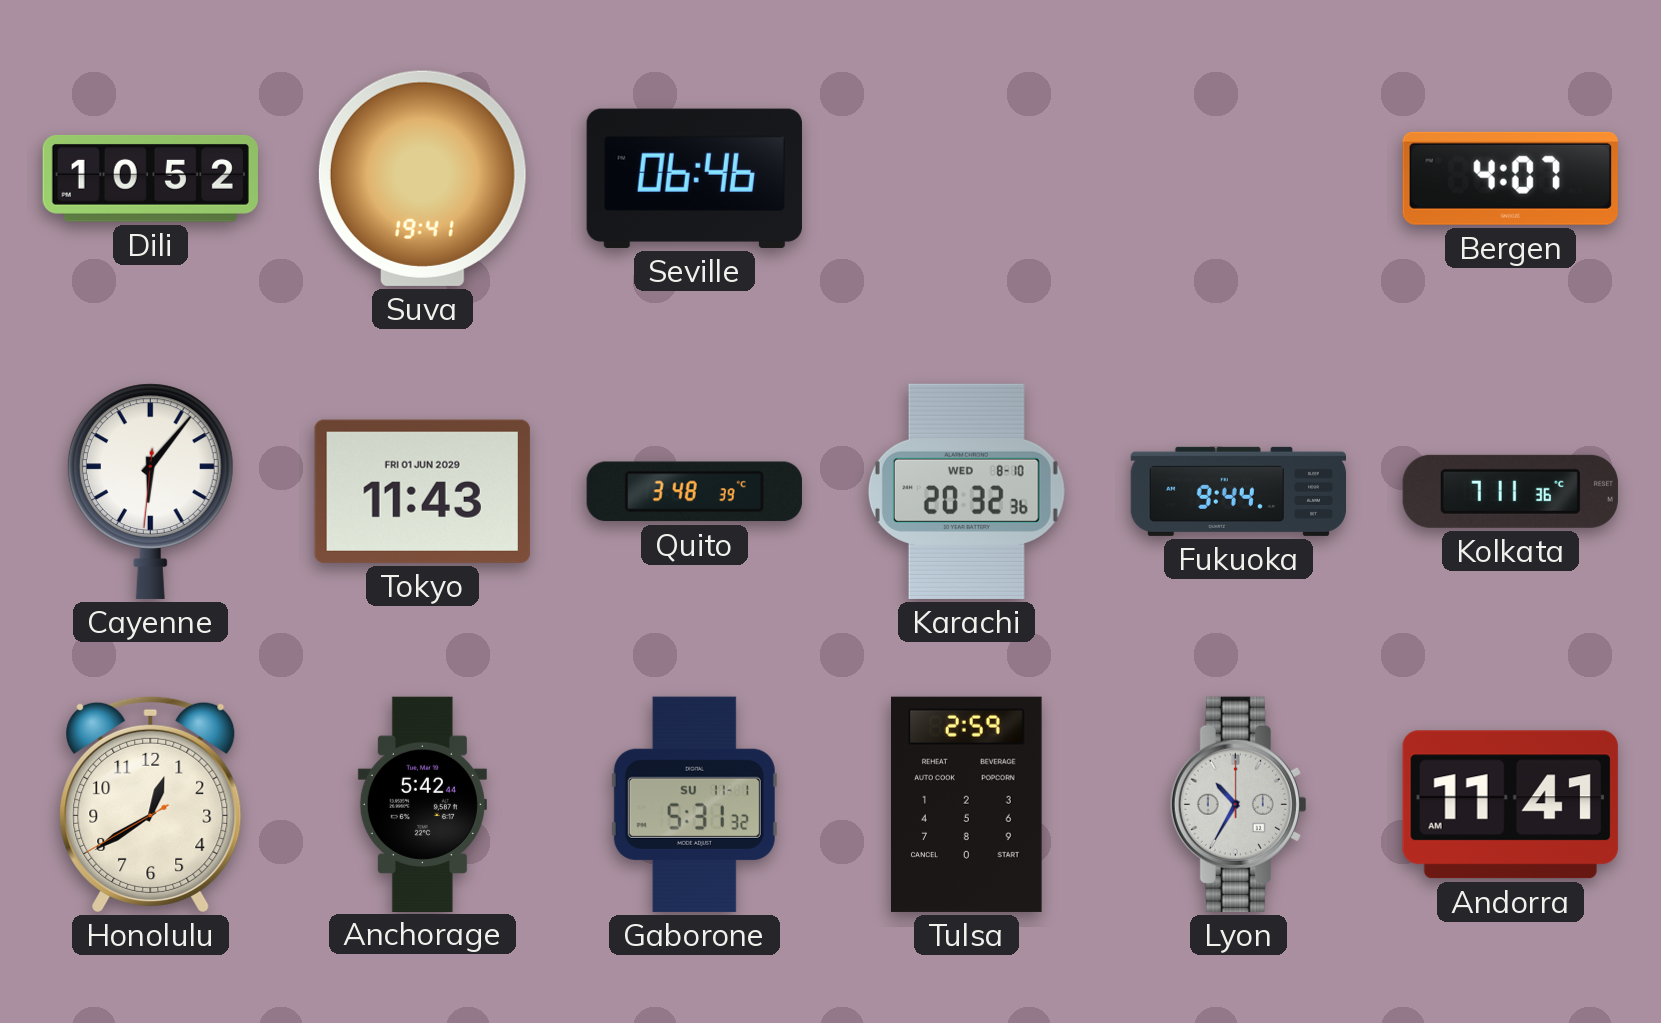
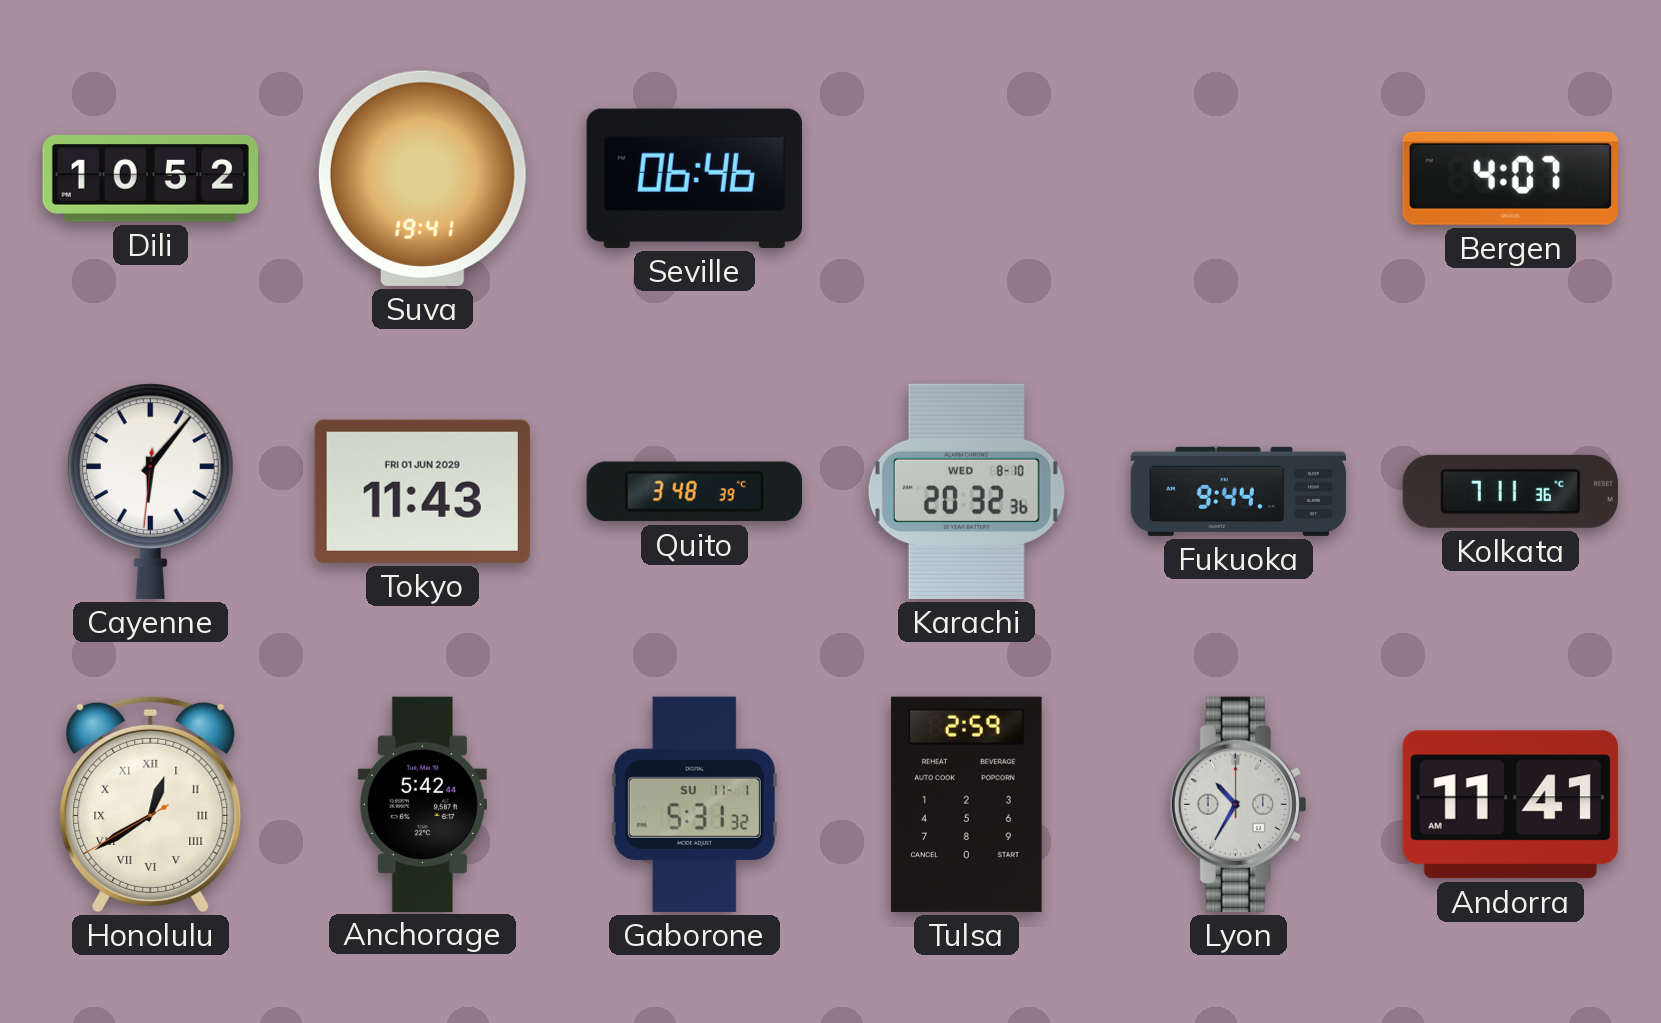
Honolulu numerals: Arabic -> Roman
